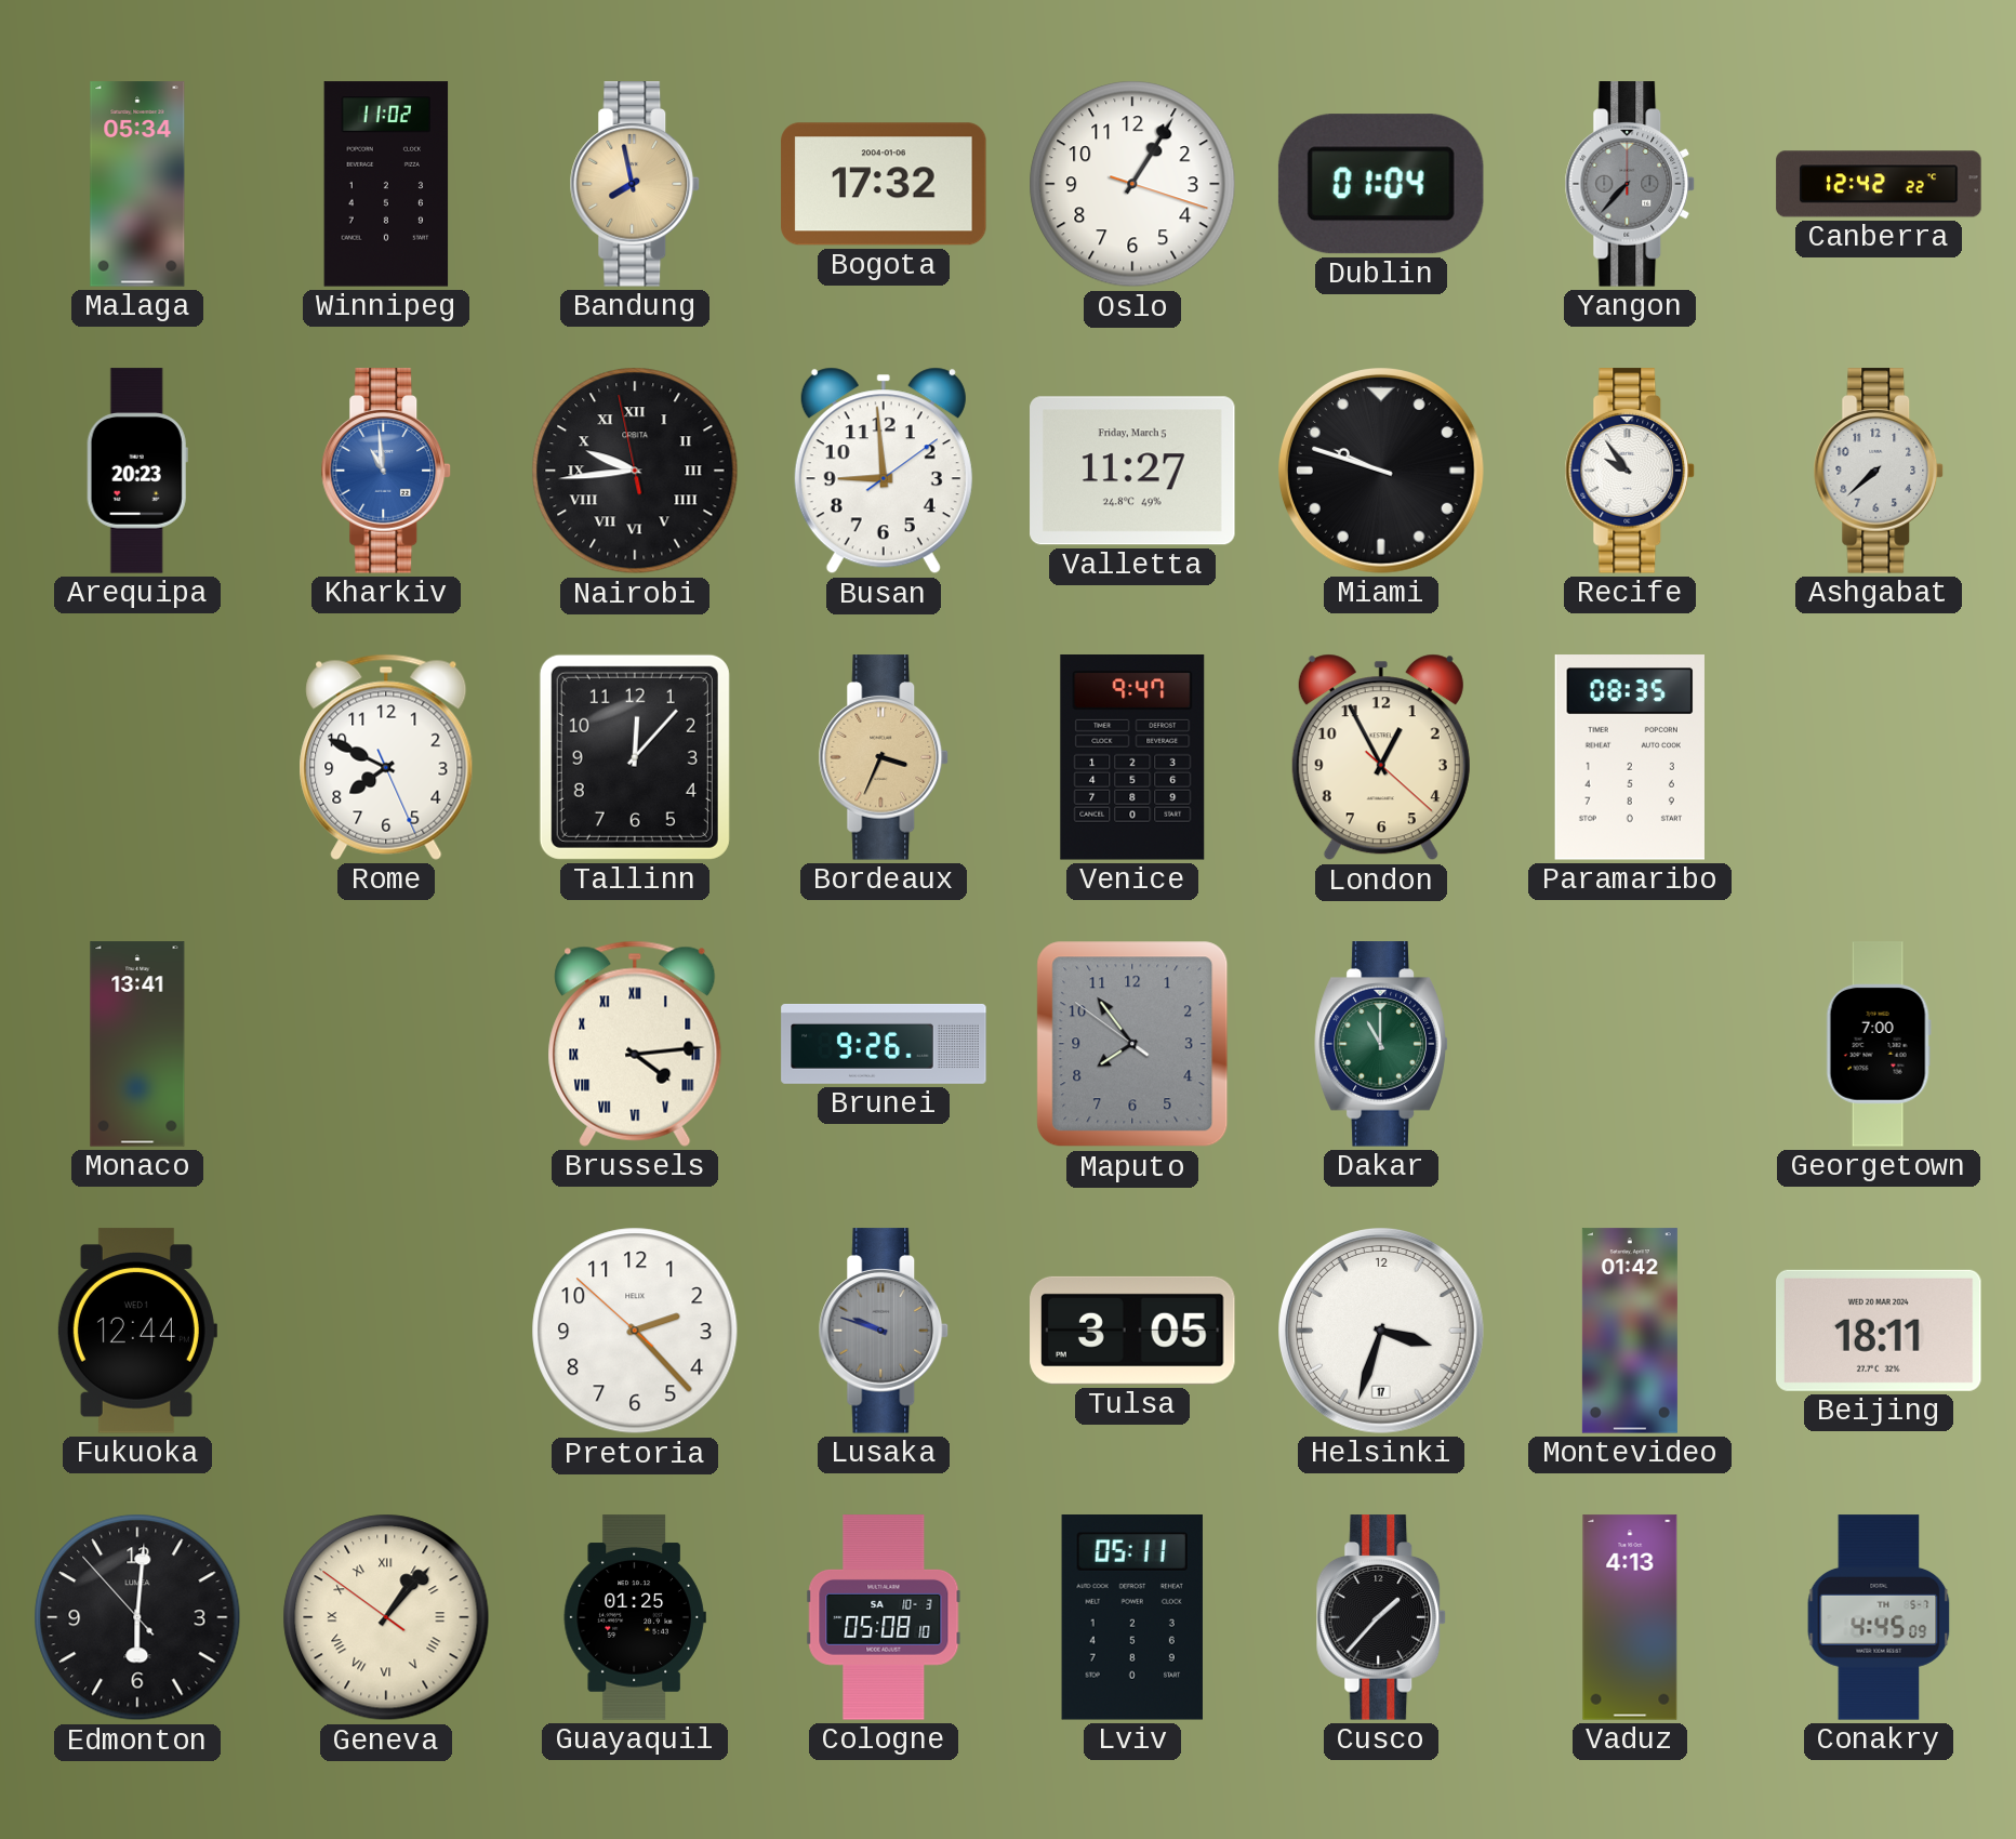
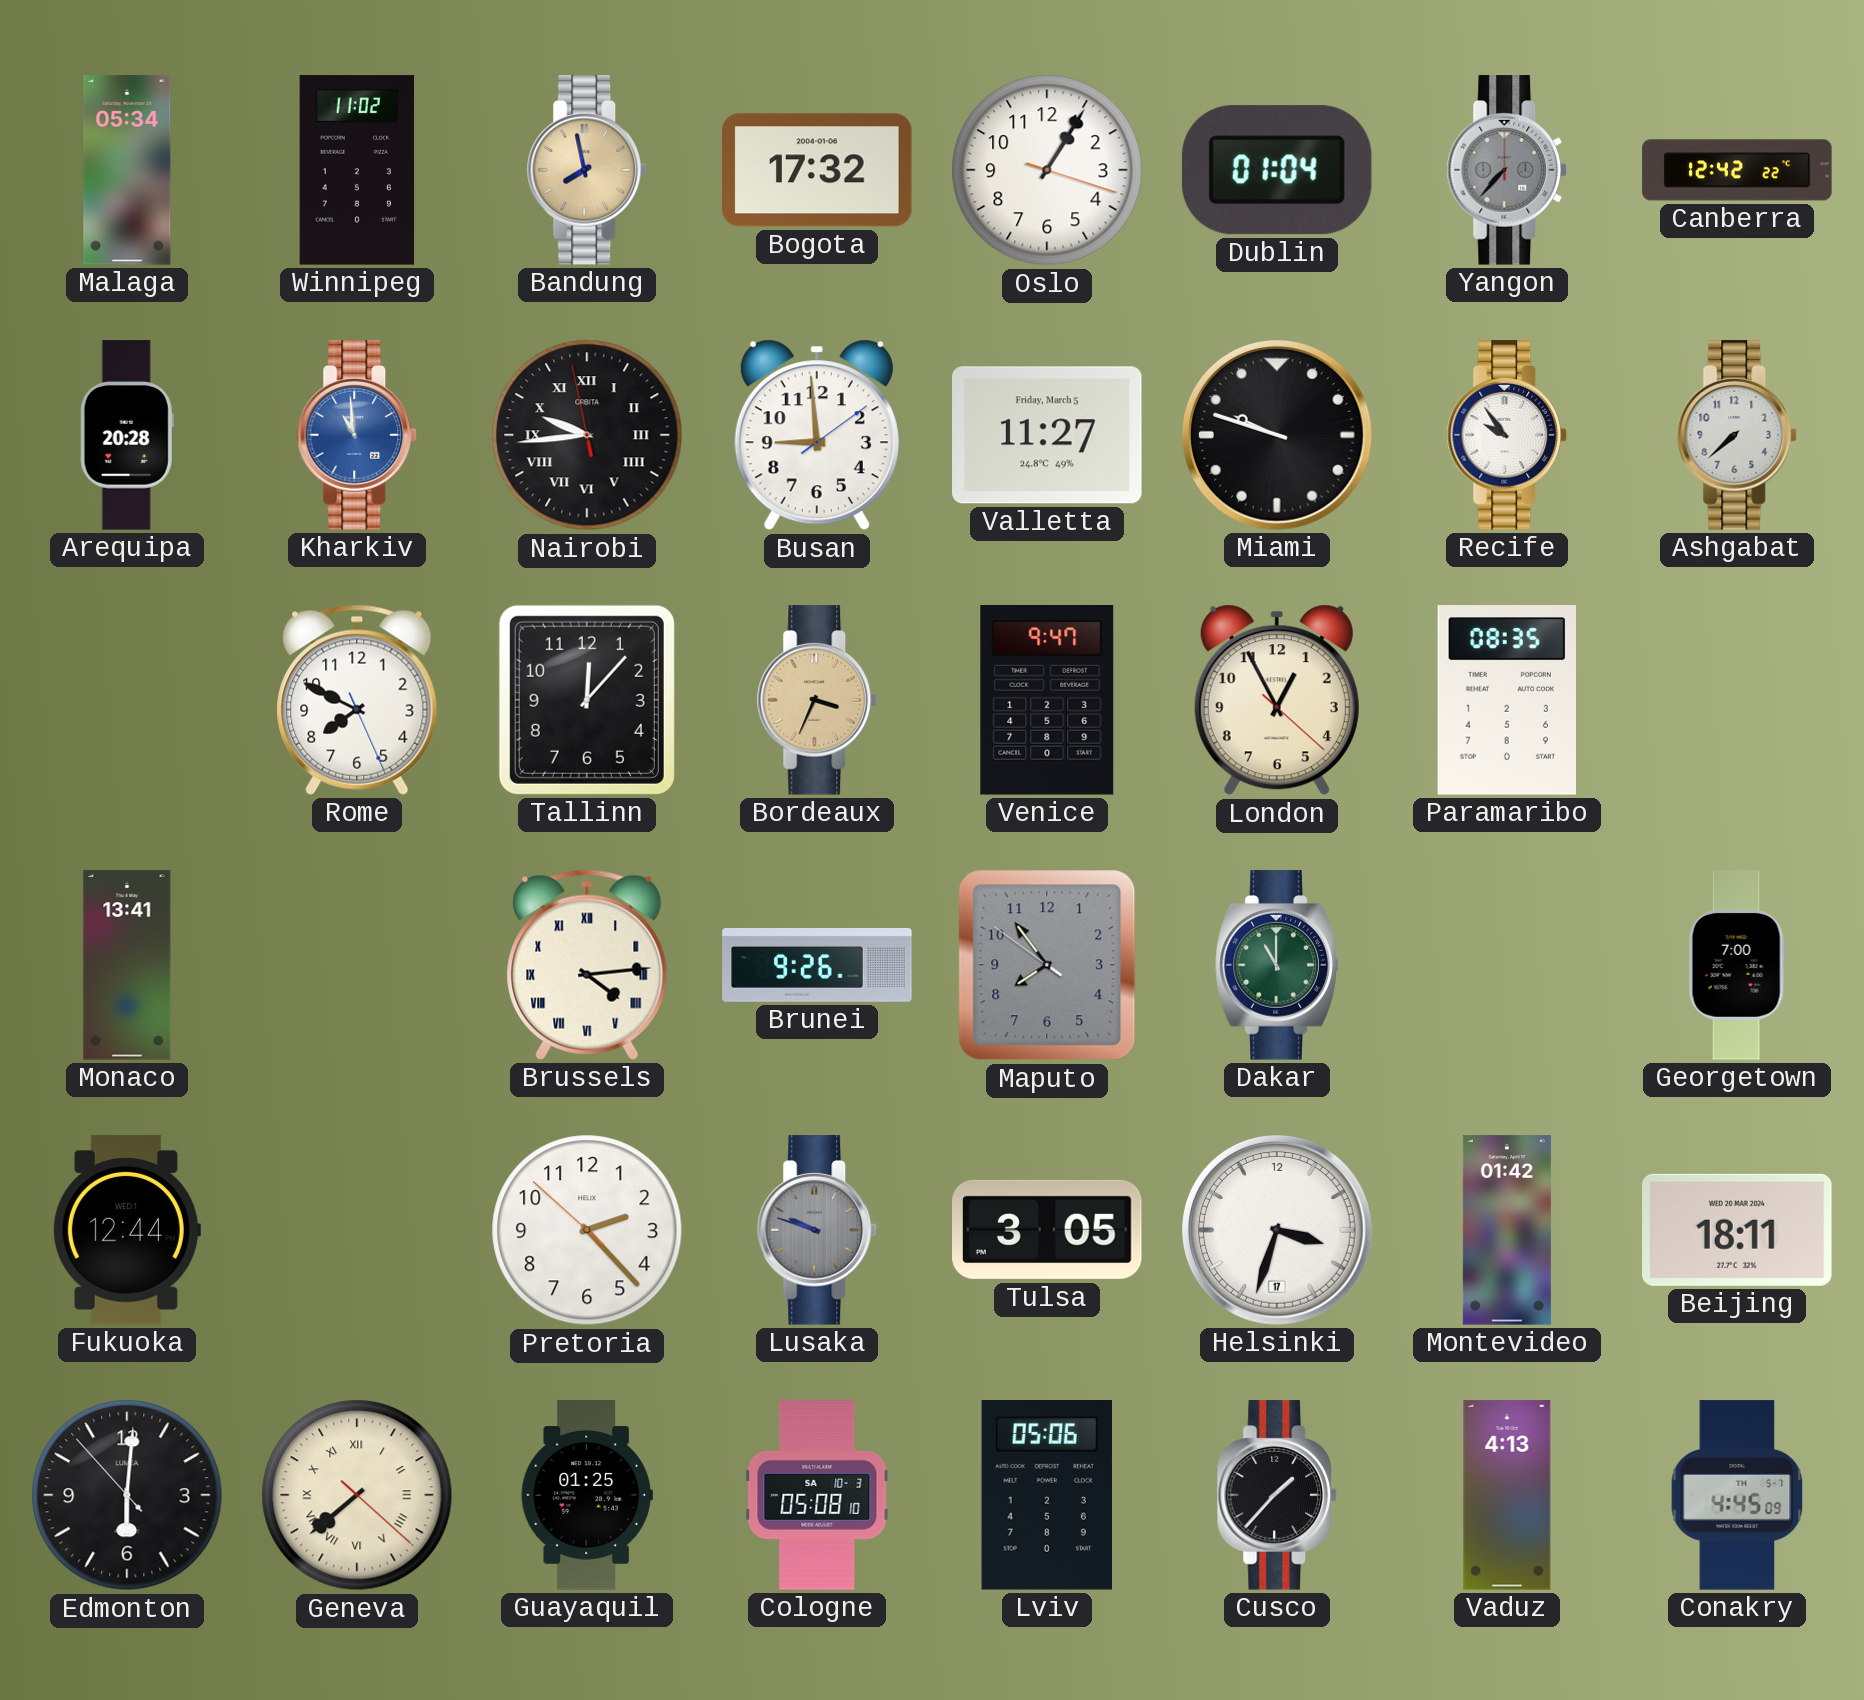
Arequipa: 20:23 -> 20:28
Geneva: 1:06 -> 7:38
Lviv: 05:11 -> 05:06
